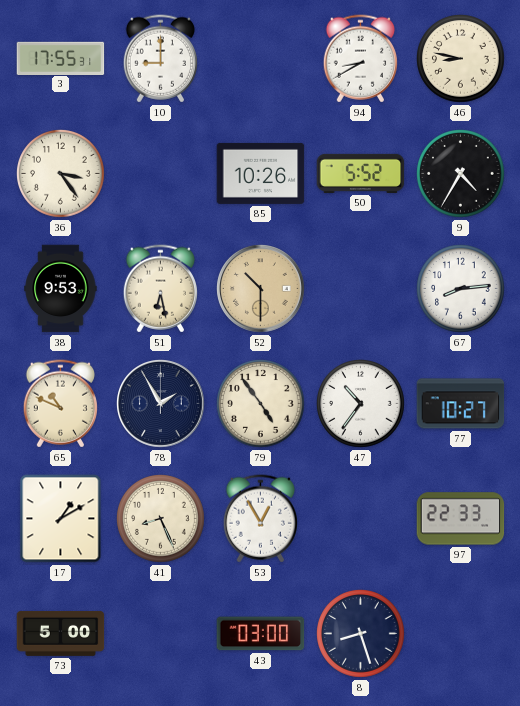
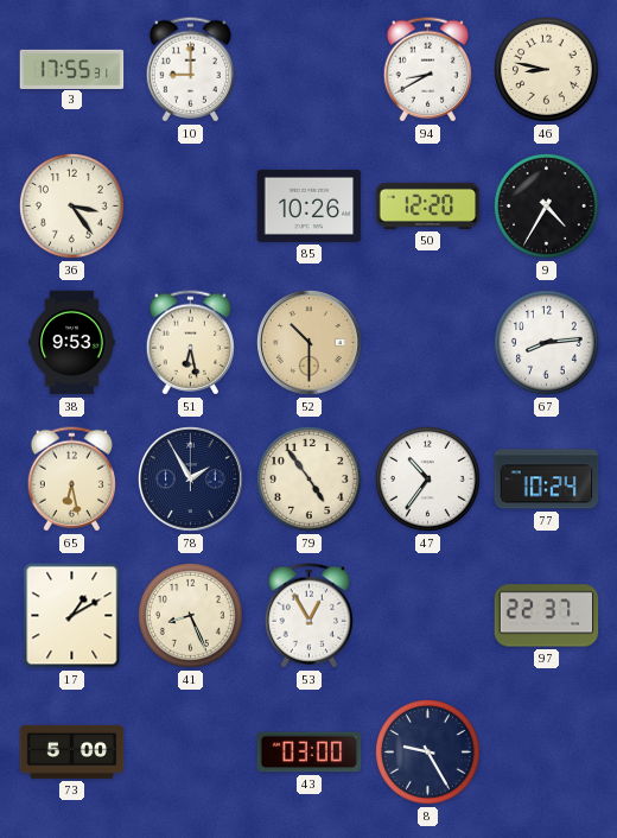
50: 5:52 -> 12:20
65: 10:49 -> 6:28
77: 10:27 -> 10:24
97: 22:33 -> 22:37
8: 8:27 -> 9:25
